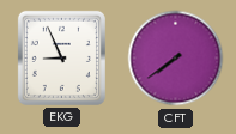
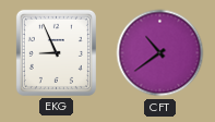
CFT: 7:39 -> 10:39
